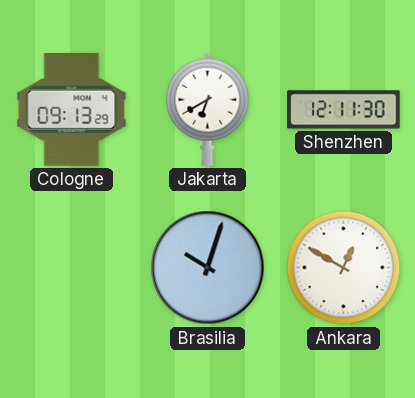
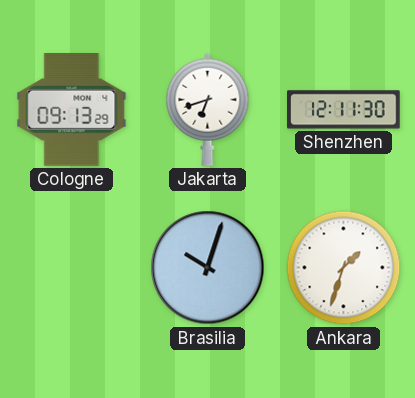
Jakarta: 6:40 -> 6:42
Ankara: 12:50 -> 1:33
